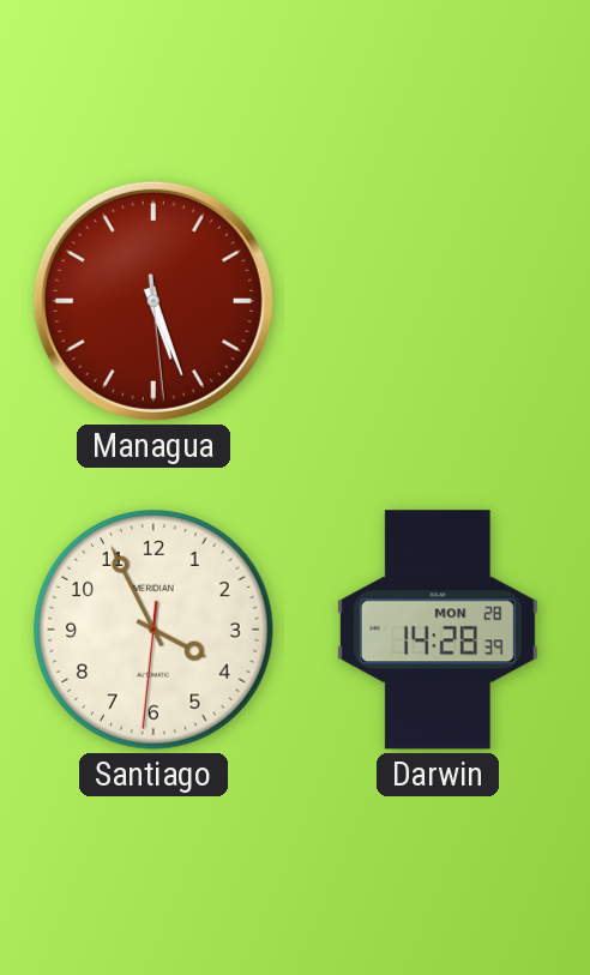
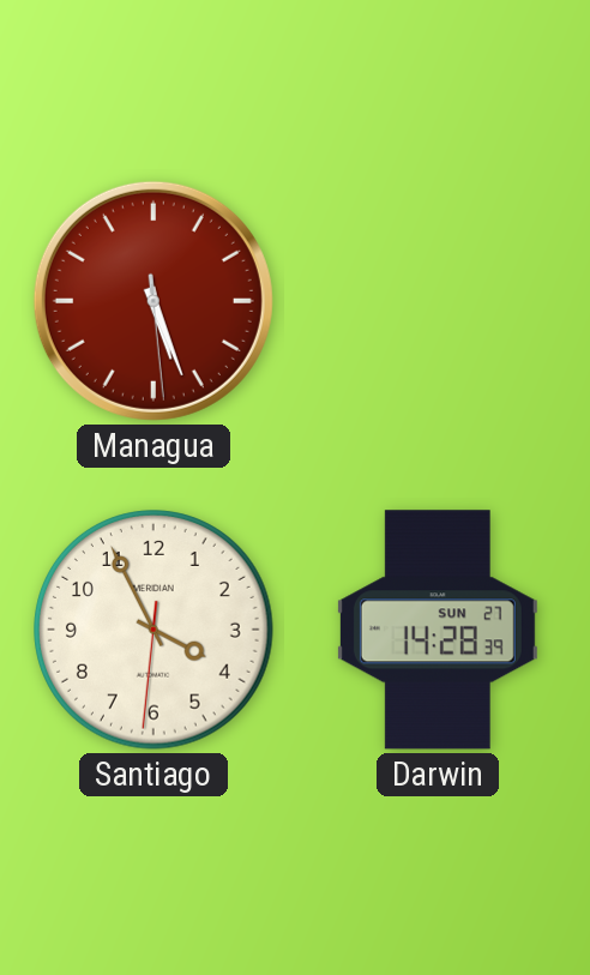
Darwin date: MON 28 -> SUN 27
